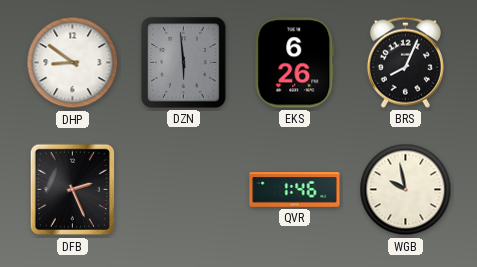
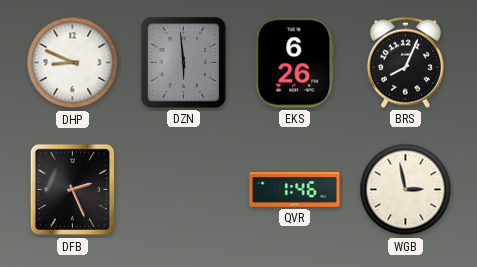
DHP: 8:51 -> 8:49
WGB: 9:58 -> 2:58
